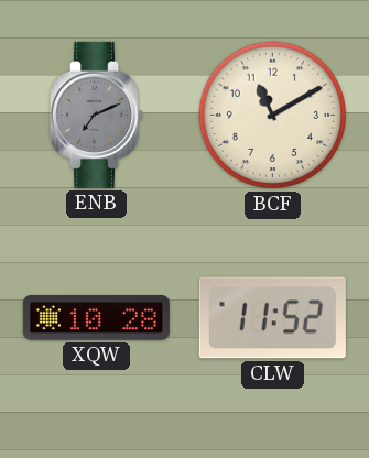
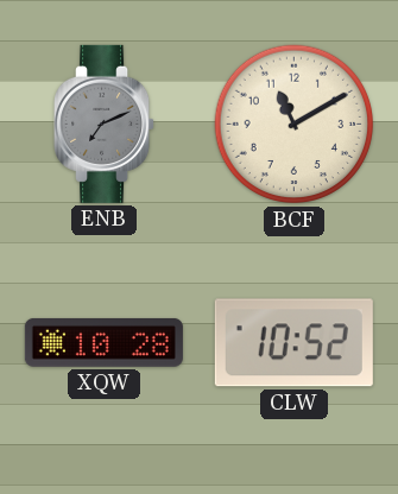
CLW: 11:52 -> 10:52
